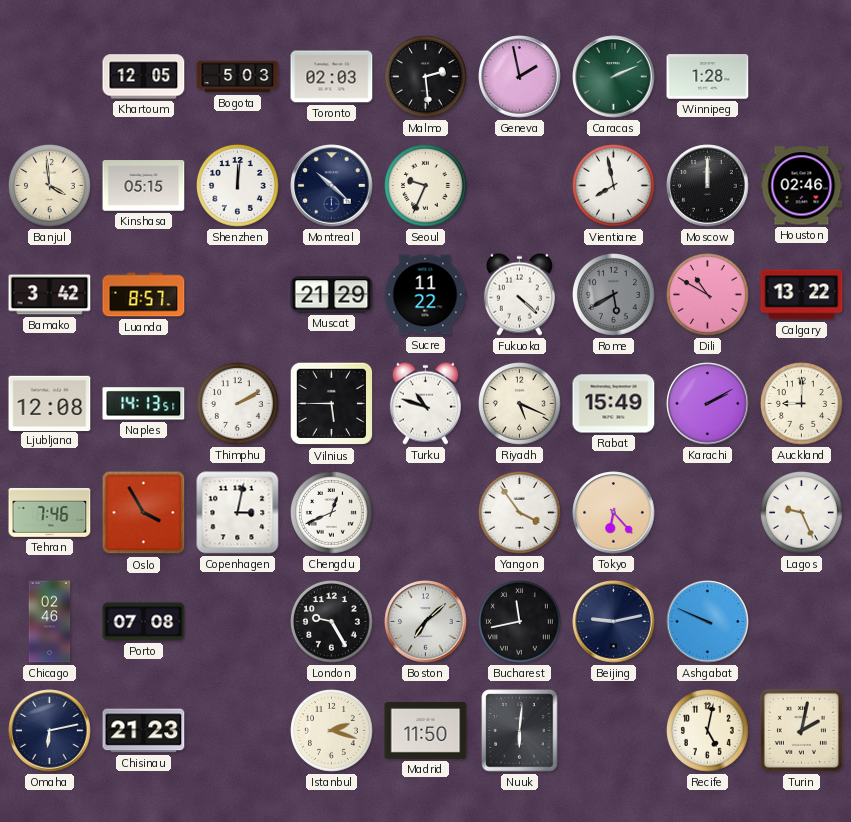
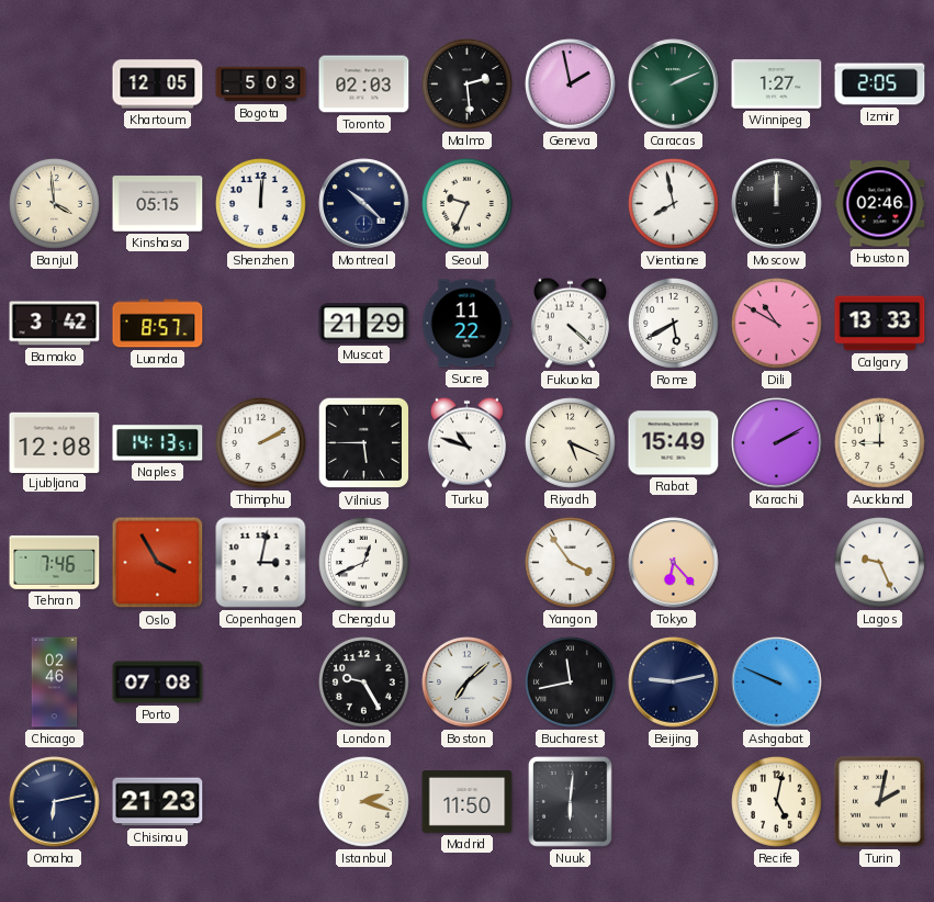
Winnipeg: 1:28 -> 1:27
Izmir: none -> 2:05
Rome dial: grey -> white
Calgary: 13:22 -> 13:33
